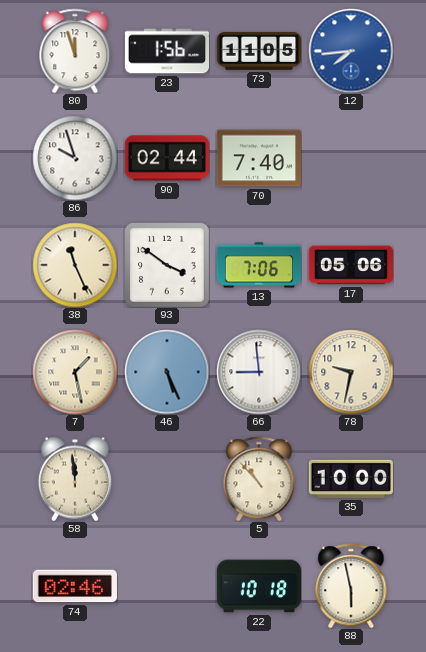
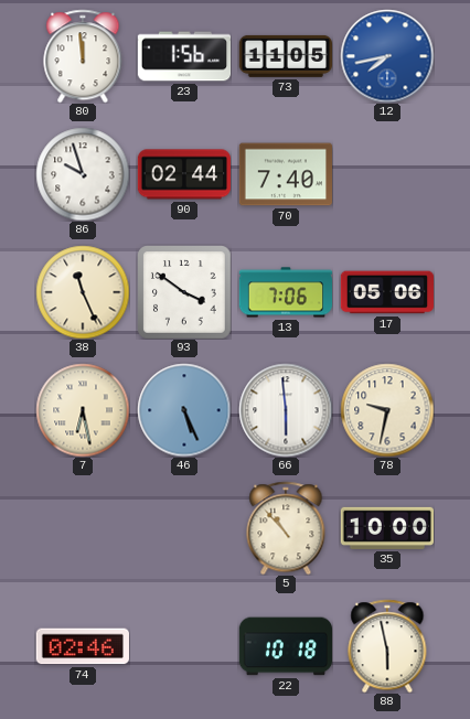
80: 11:57 -> 11:59
12: 7:44 -> 7:43
7: 1:28 -> 6:28
66: 8:59 -> 5:59
58: 11:59 -> none
